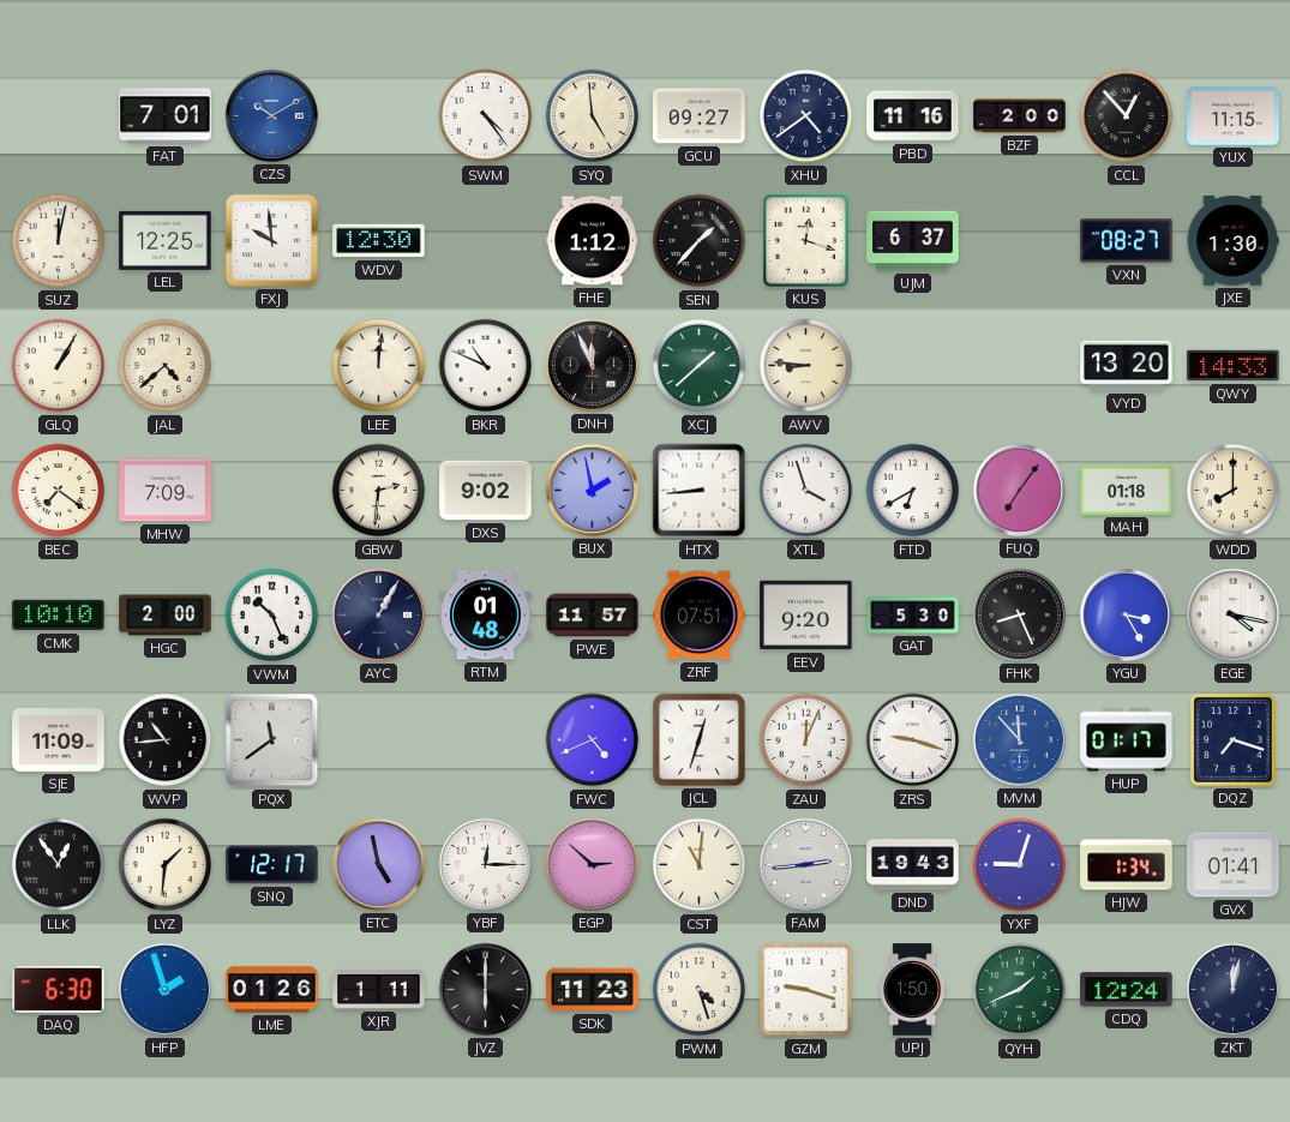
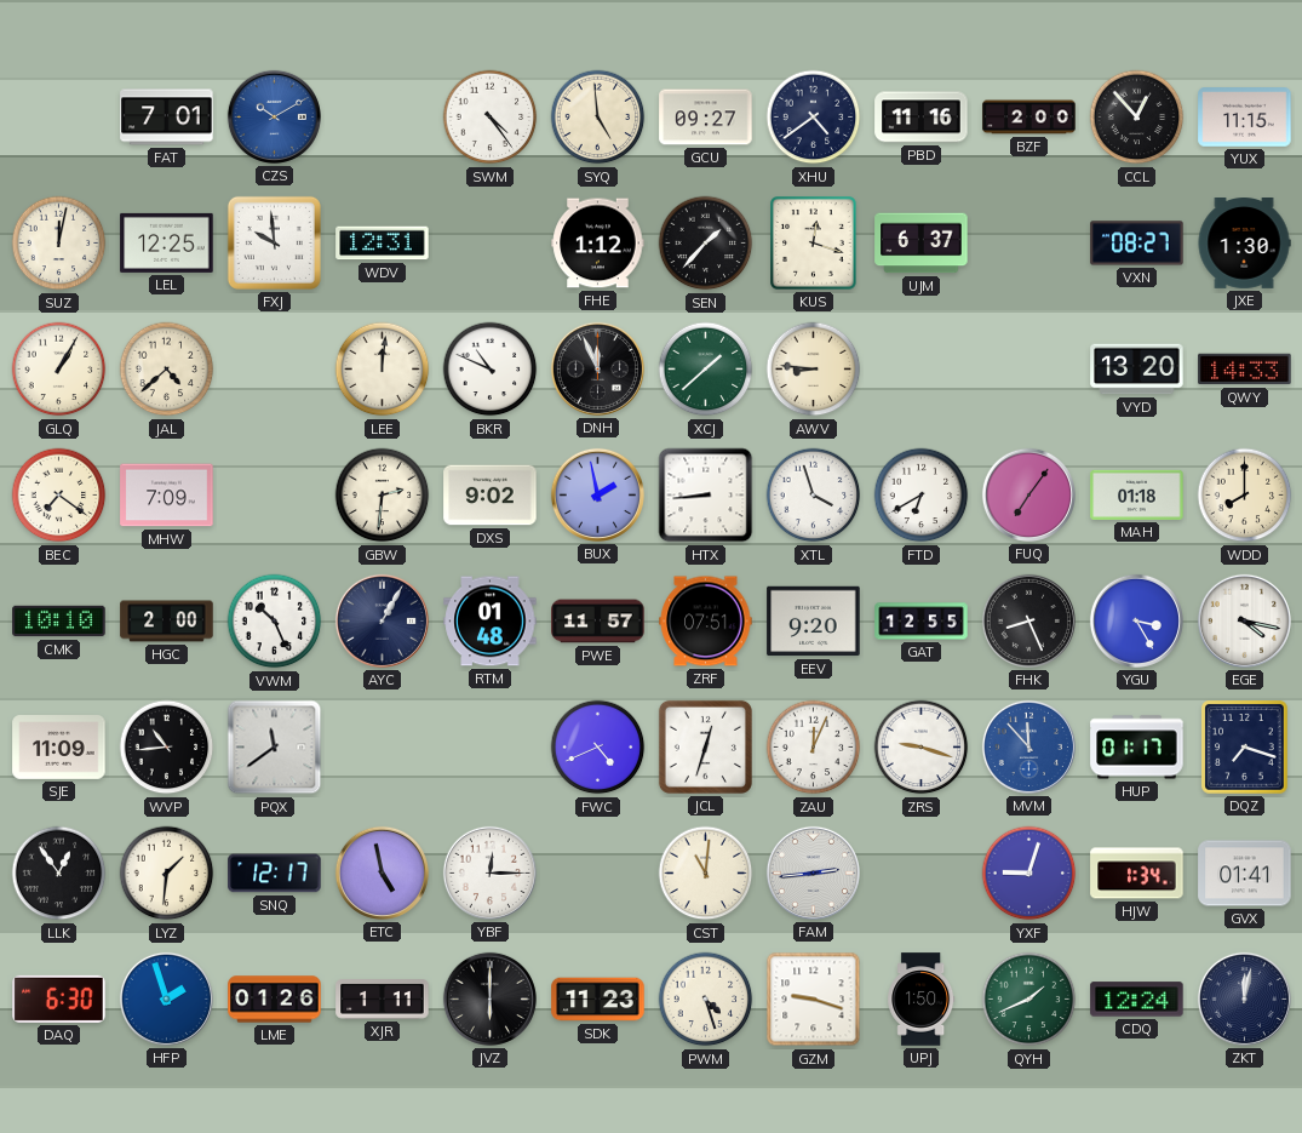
WDV: 12:30 -> 12:31
GAT: 5:30 -> 12:55
EGP: 2:52 -> none
DND: 19:43 -> none
